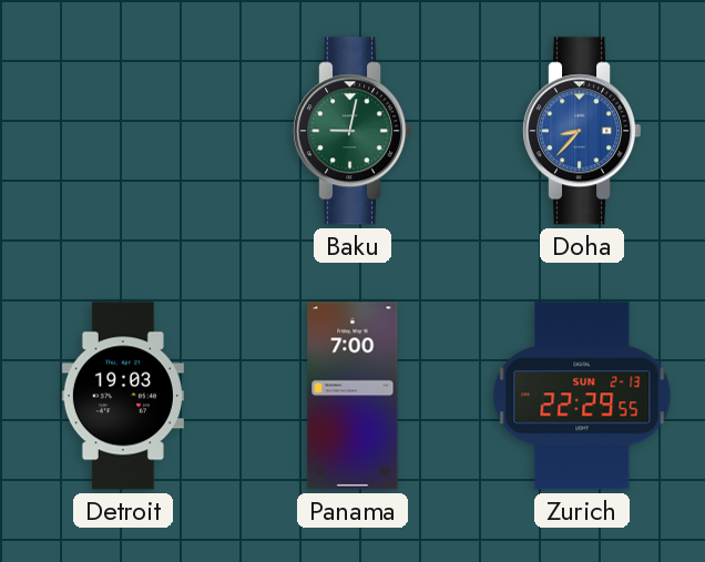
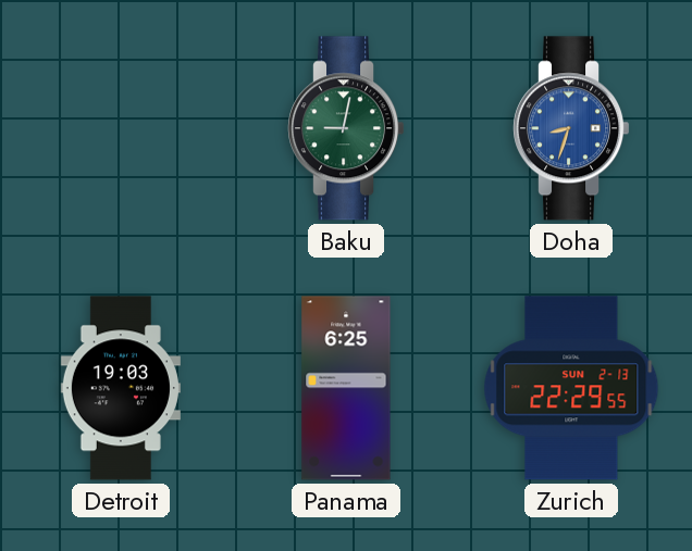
Doha: 8:37 -> 8:33
Panama: 7:00 -> 6:25
